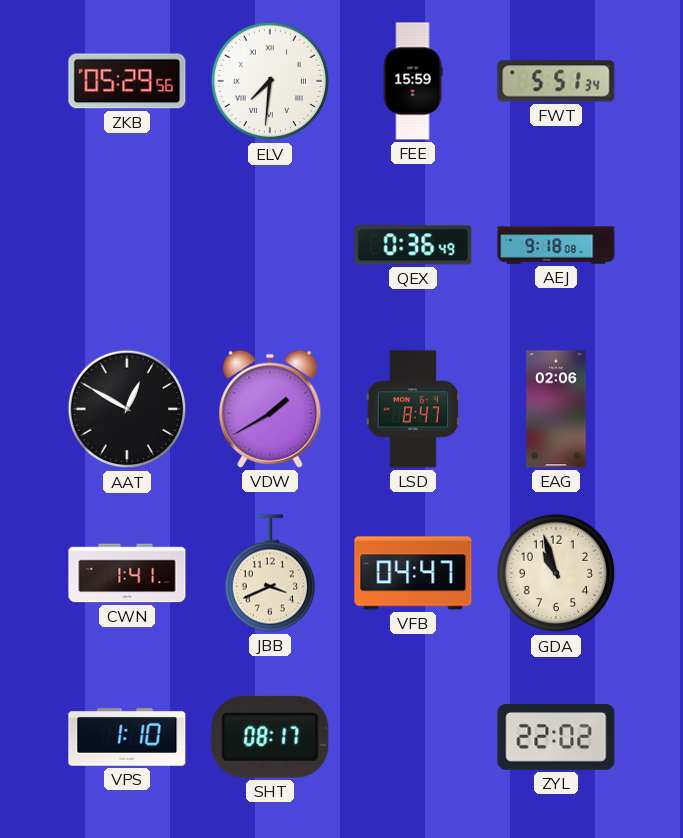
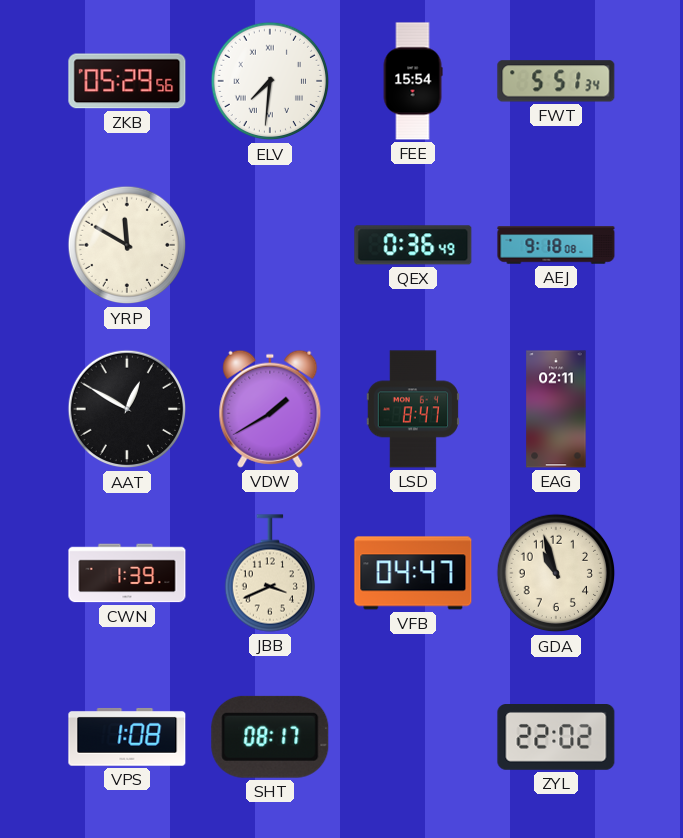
FEE: 15:59 -> 15:54
YRP: none -> 11:50
EAG: 02:06 -> 02:11
CWN: 1:41 -> 1:39
VPS: 1:10 -> 1:08
